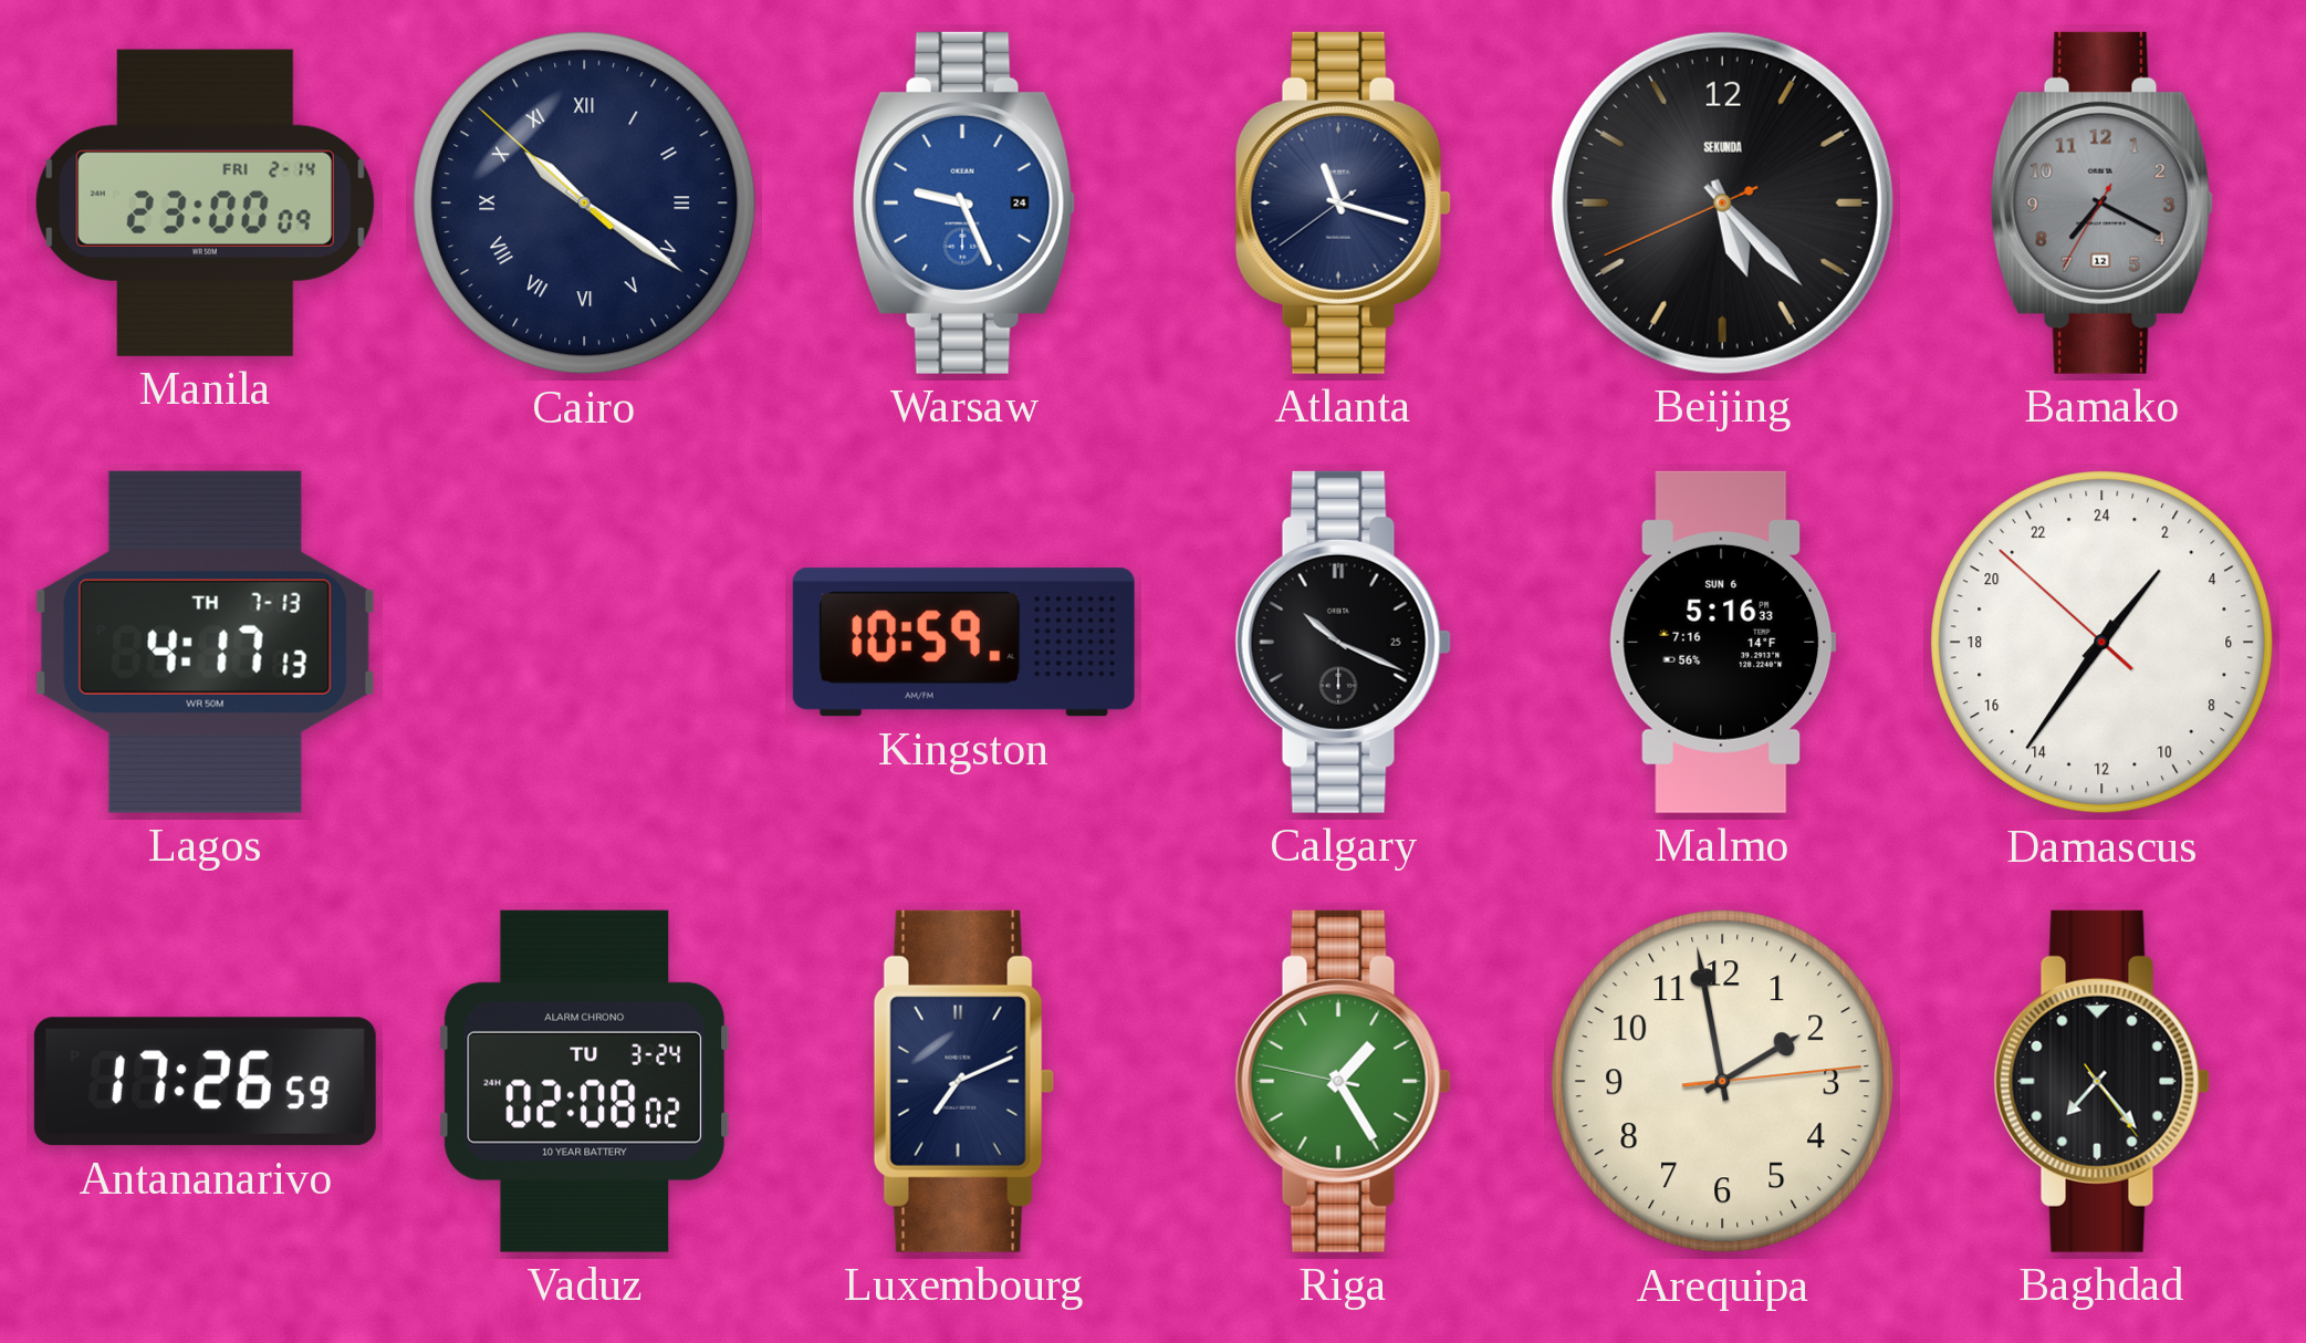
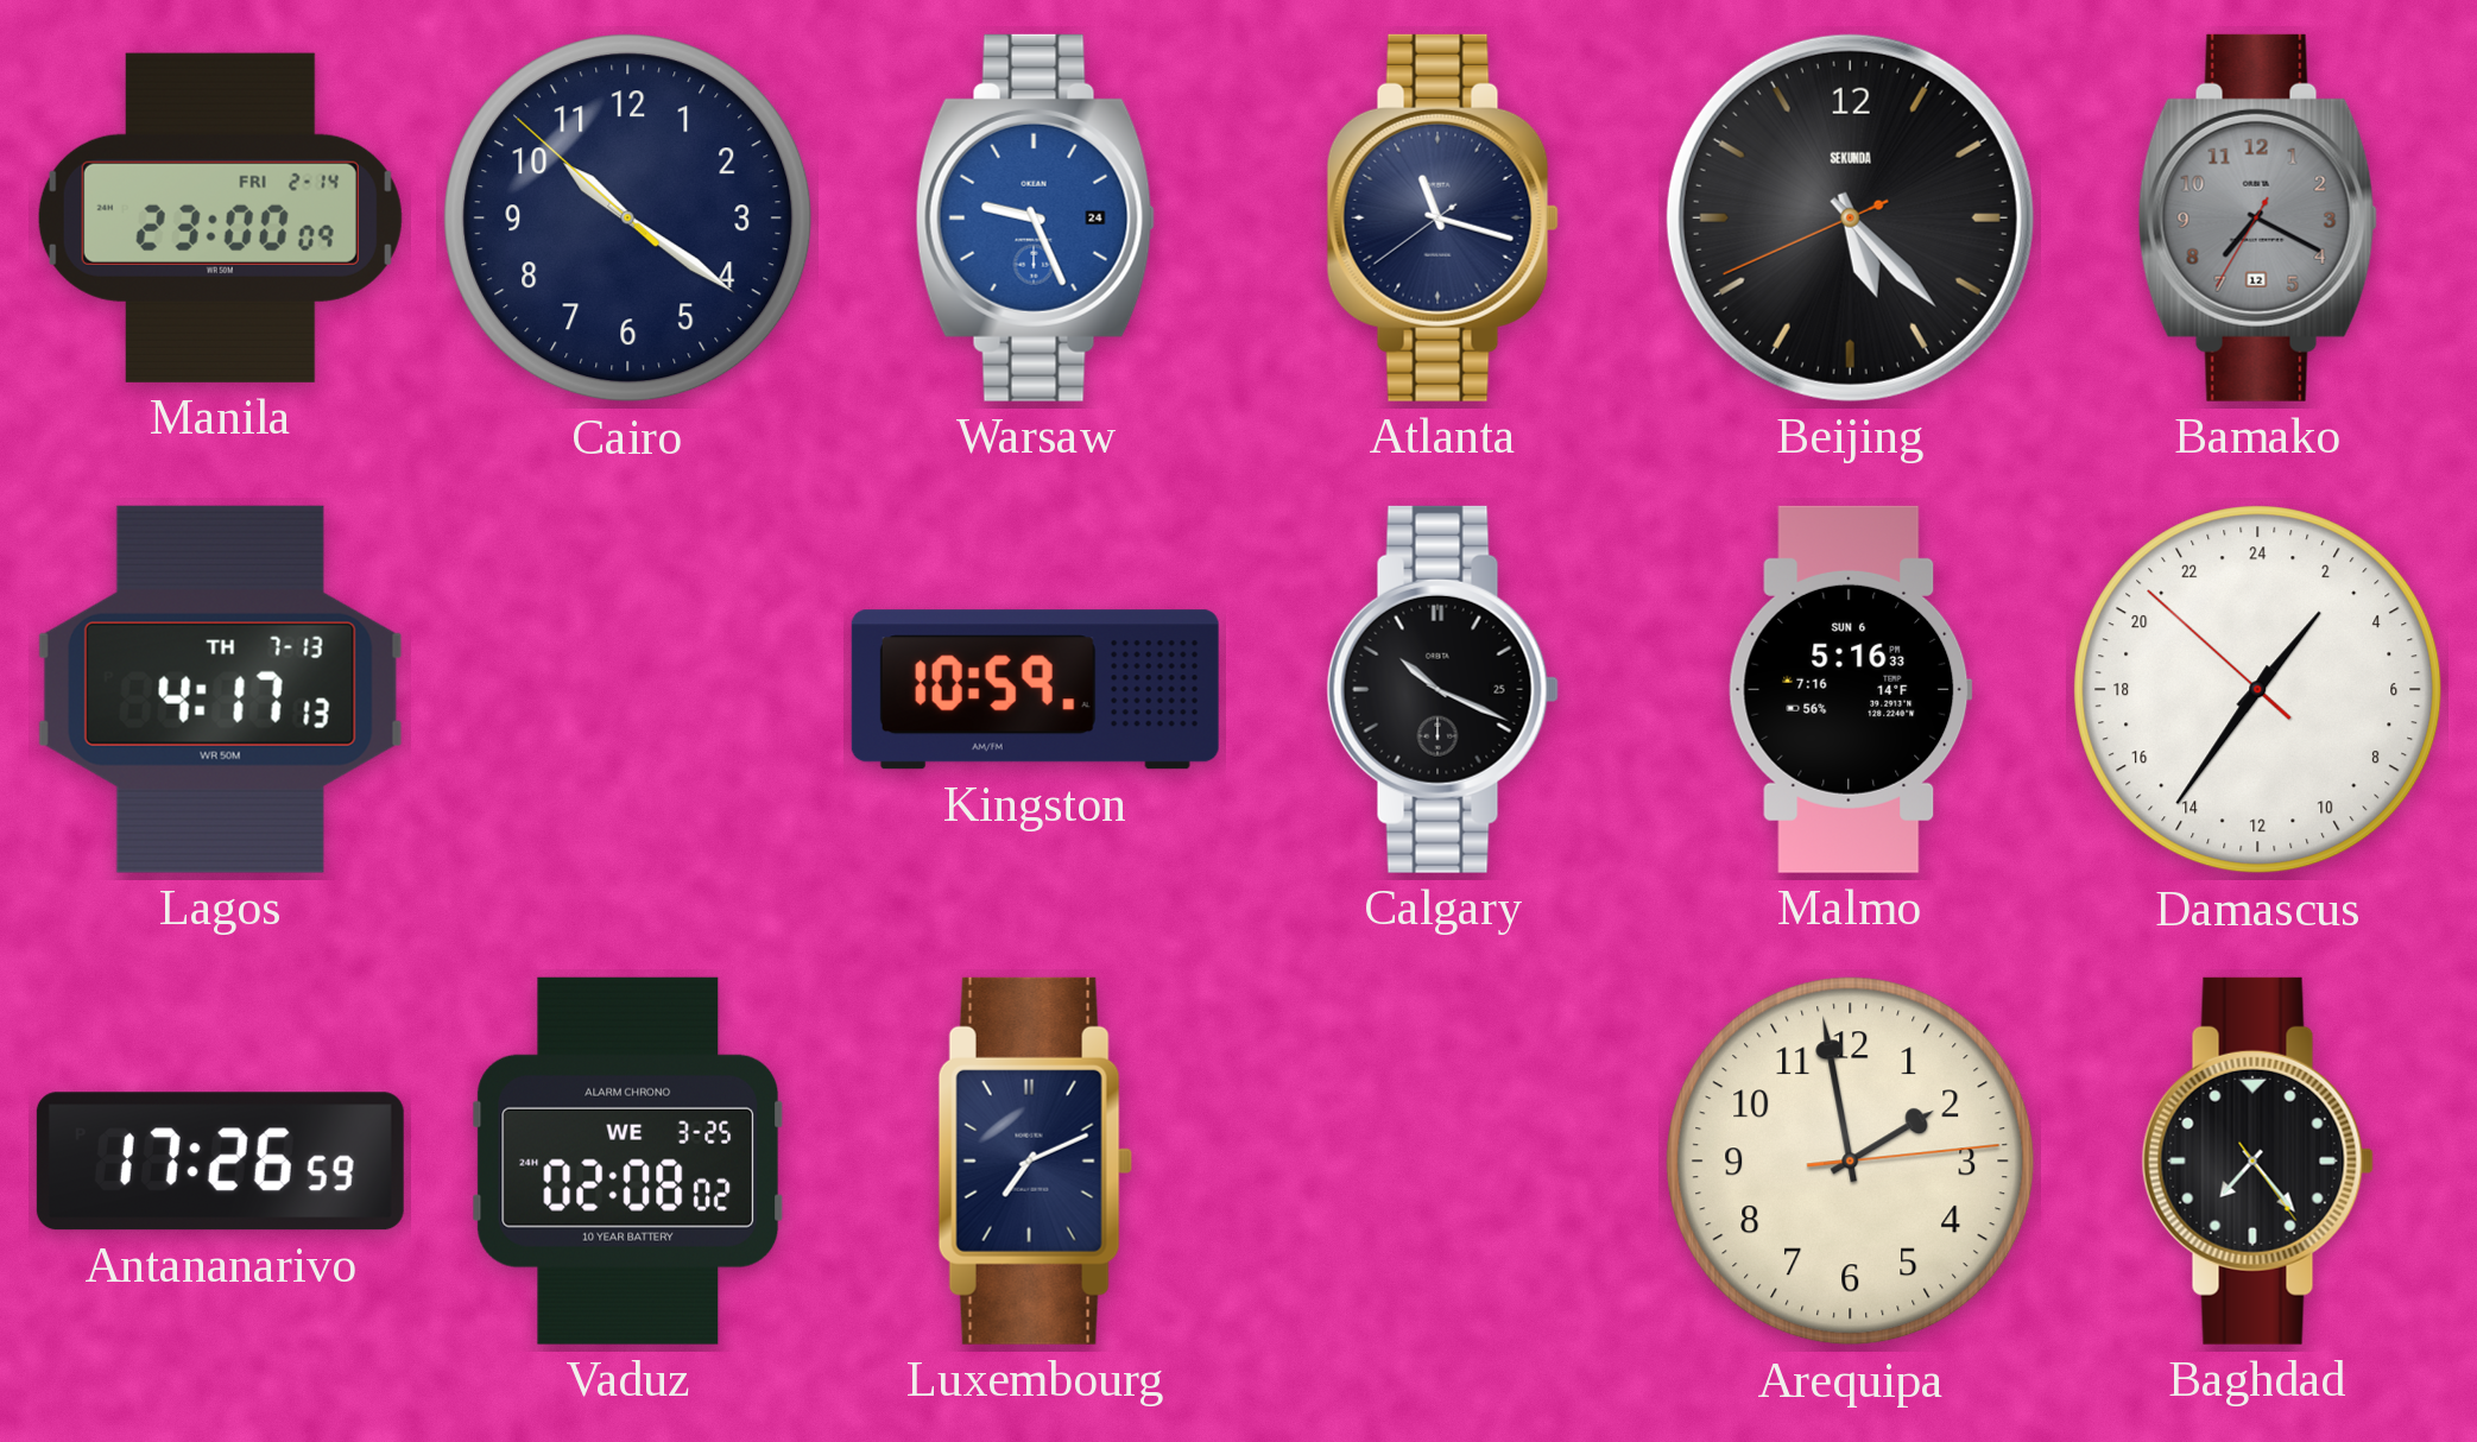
Cairo numerals: Roman -> Arabic
Vaduz date: TU 3-24 -> WE 3-25
Riga: 1:24 -> none
